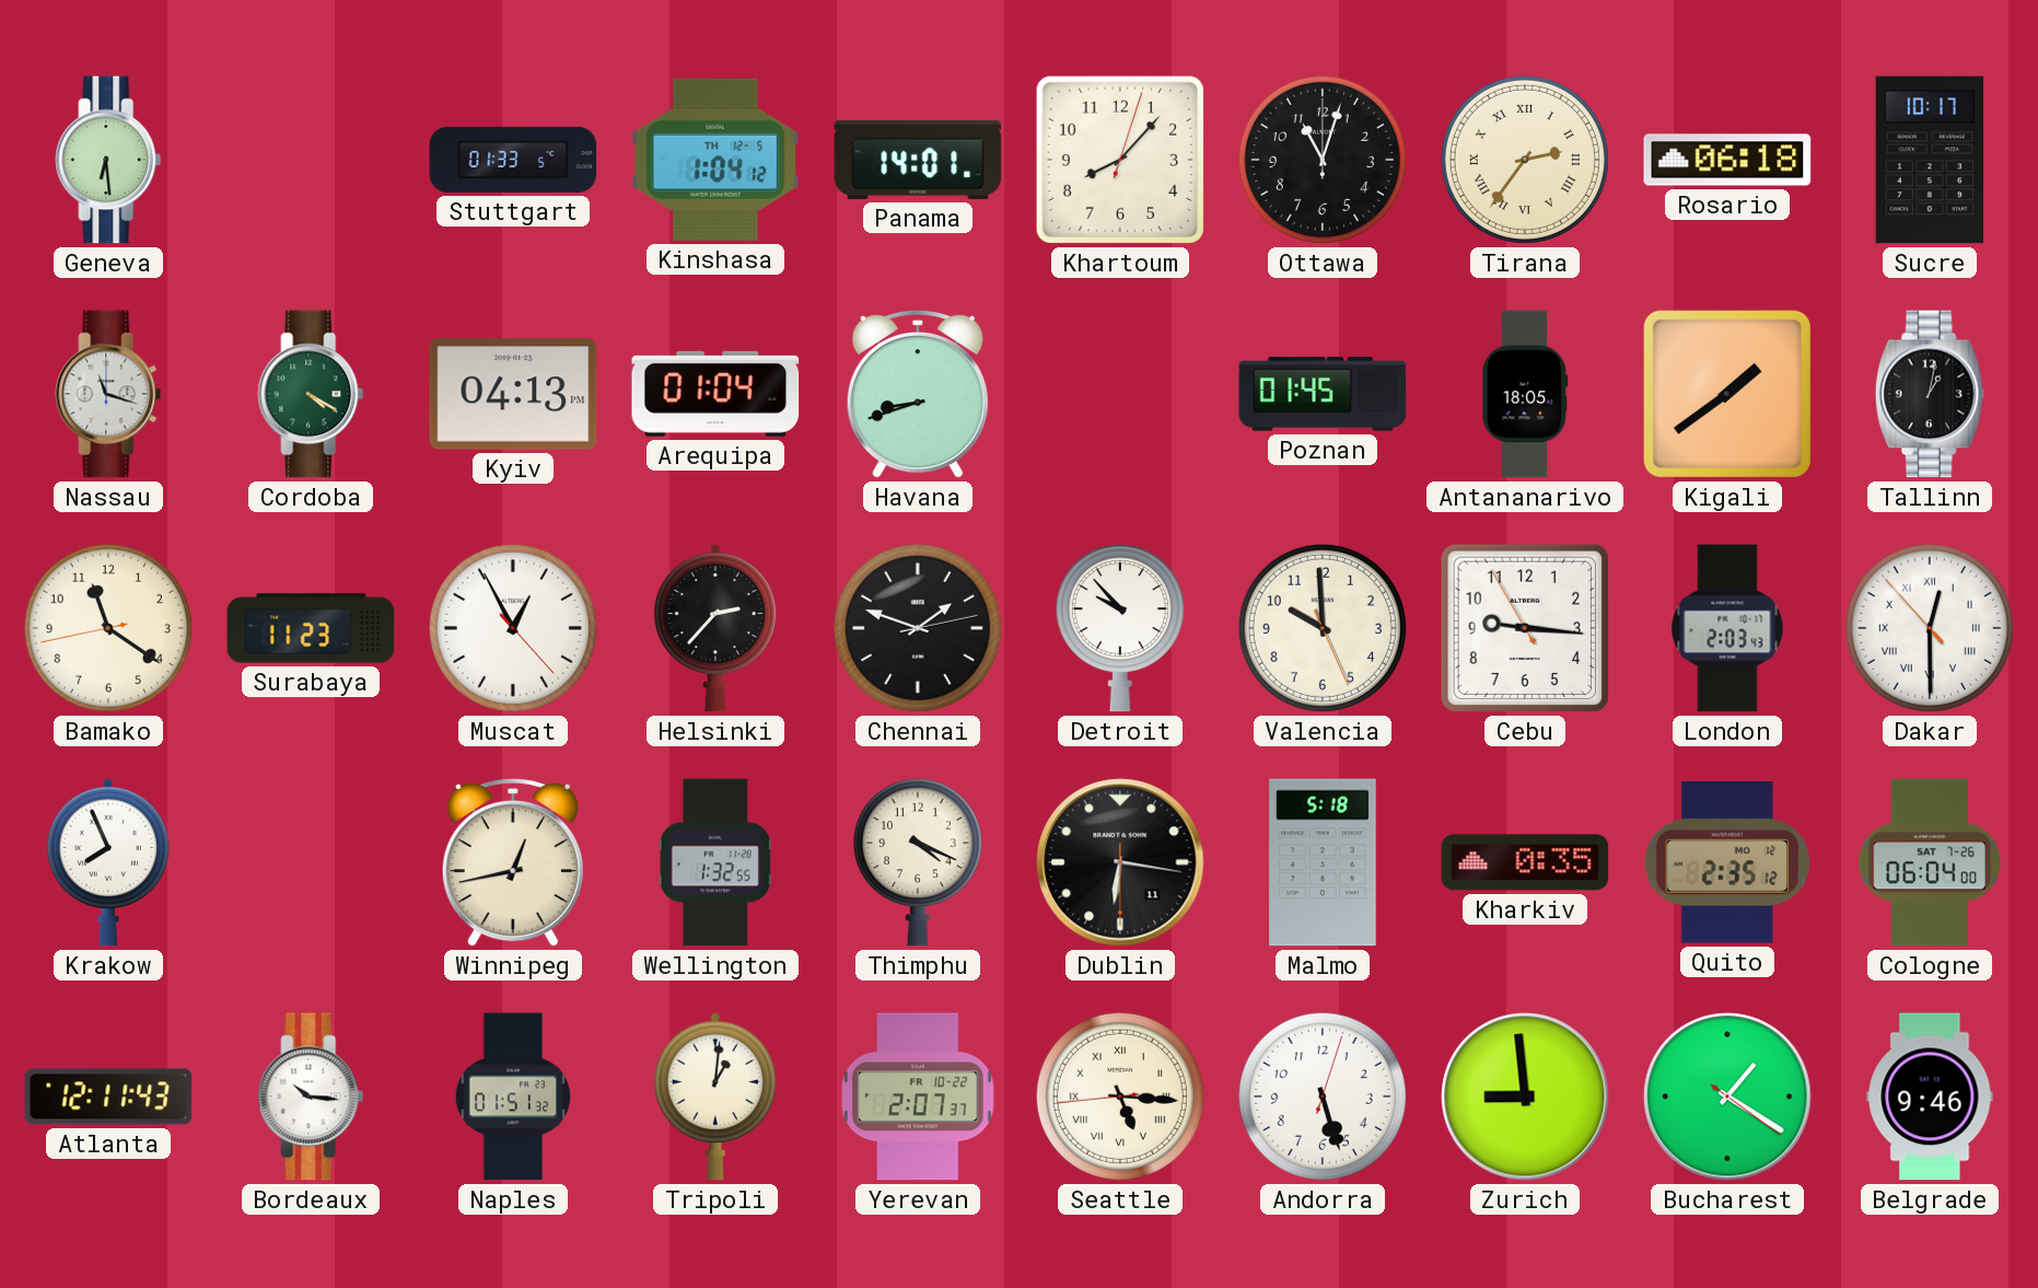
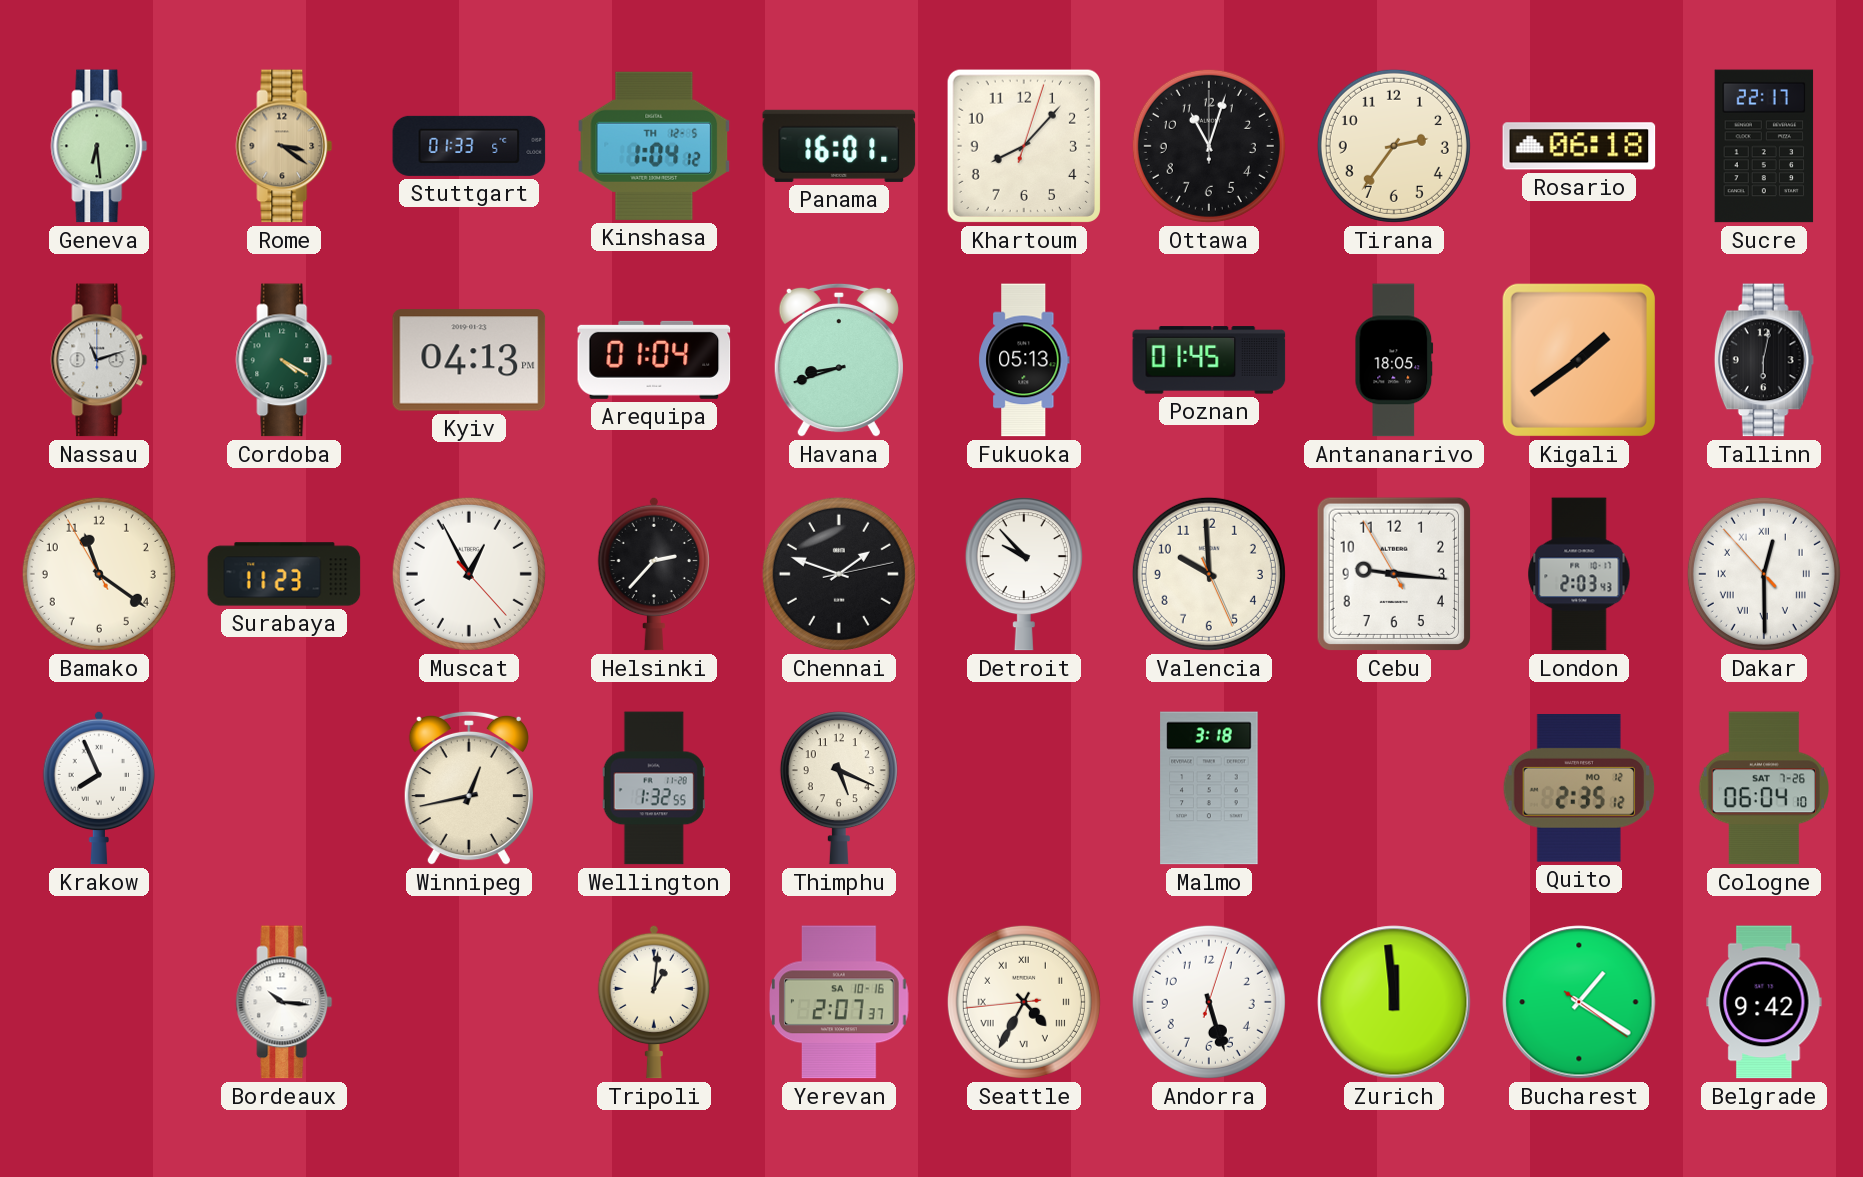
Rome: none -> 3:21
Panama: 14:01 -> 16:01
Tirana numerals: Roman -> Arabic
Sucre: 10:17 -> 22:17
Nassau: 11:18 -> 11:12
Fukuoka: none -> 05:13
Tallinn: 1:02 -> 6:02
Bamako: 11:20:43 -> 11:20:55
Thimphu: 4:19 -> 5:19
Dublin: 6:16 -> none
Malmo: 5:18 -> 3:18
Kharkiv: 0:35 -> none
Cologne: 06:04:00 -> 06:04:10
Atlanta: 12:11 -> none
Naples: 01:51 -> none
Yerevan date: FR 10-22 -> SA 10-16
Seattle: 5:15 -> 4:34
Zurich: 8:59 -> 11:59
Belgrade: 9:46 -> 9:42
